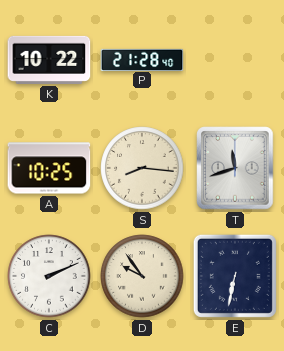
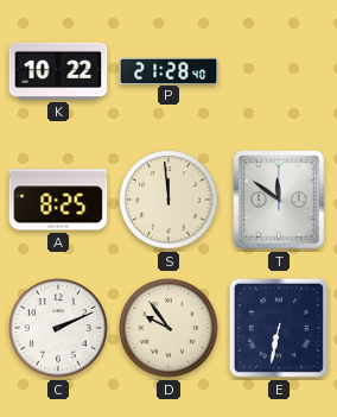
A: 10:25 -> 8:25
S: 8:16 -> 11:59
T: 11:42 -> 11:51
